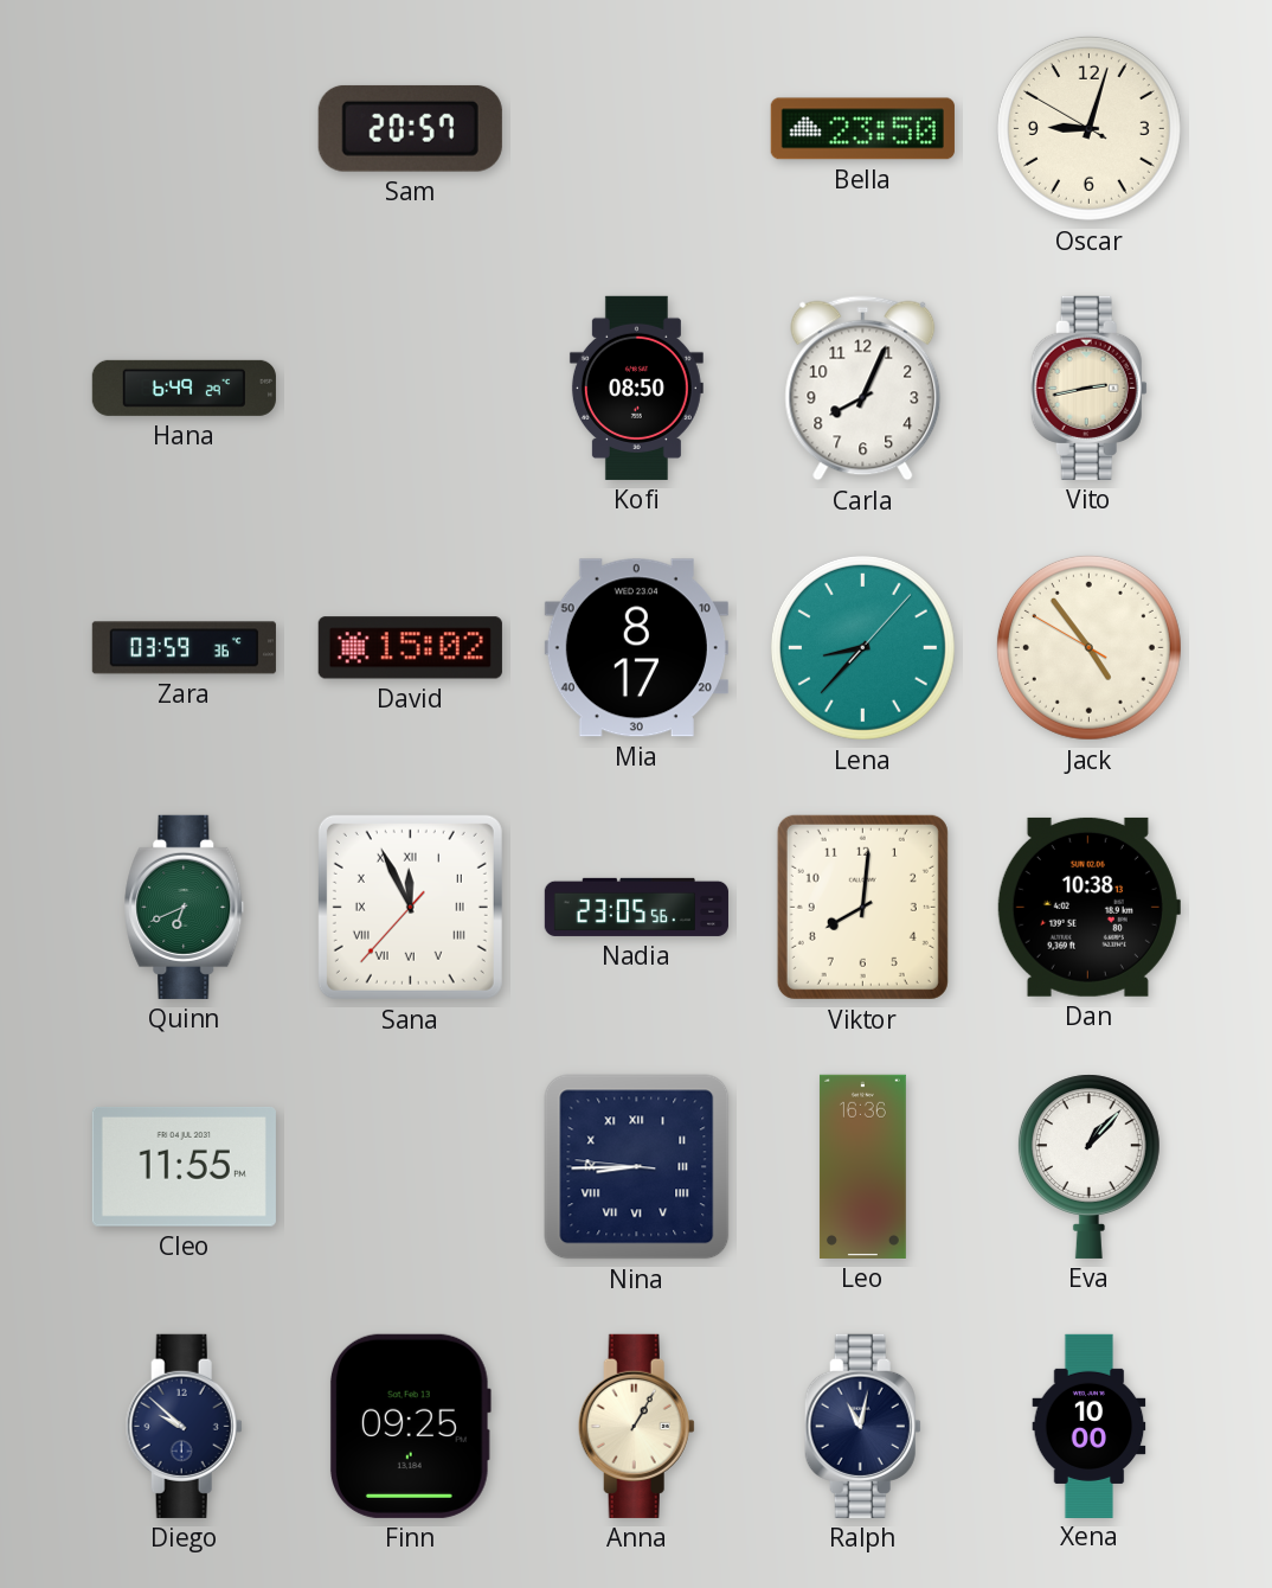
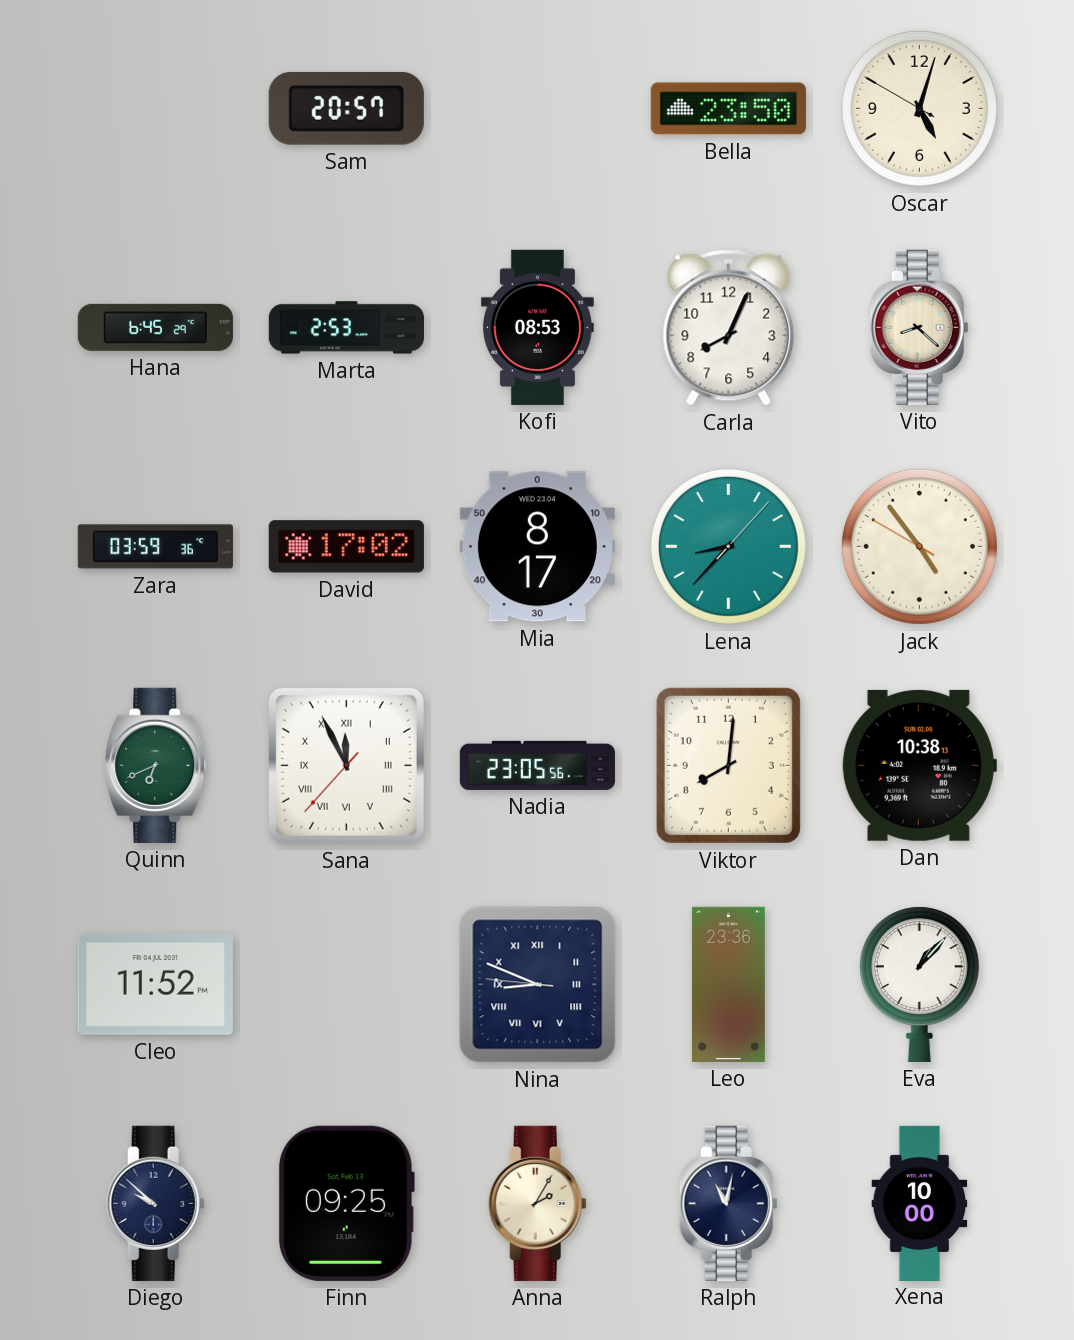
Oscar: 9:02 -> 5:02
Hana: 6:49 -> 6:45
Marta: none -> 2:53
Kofi: 08:50 -> 08:53
Vito: 2:43 -> 8:22
David: 15:02 -> 17:02
Cleo: 11:55 -> 11:52
Nina: 8:44 -> 8:48
Leo: 16:36 -> 23:36
Anna: 1:05 -> 2:05
